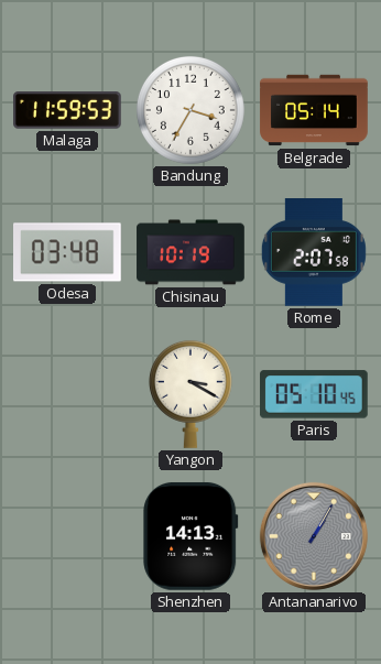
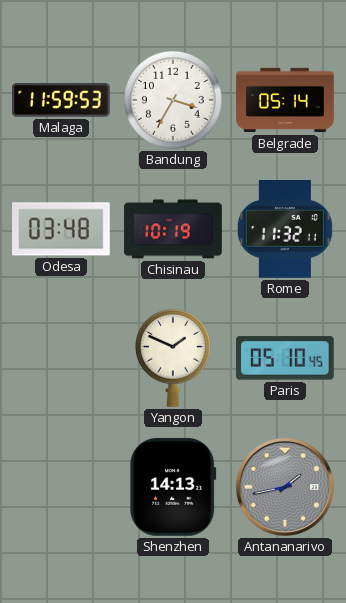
Rome: 2:07 -> 11:32
Yangon: 3:20 -> 1:49
Antananarivo: 1:05 -> 1:43
